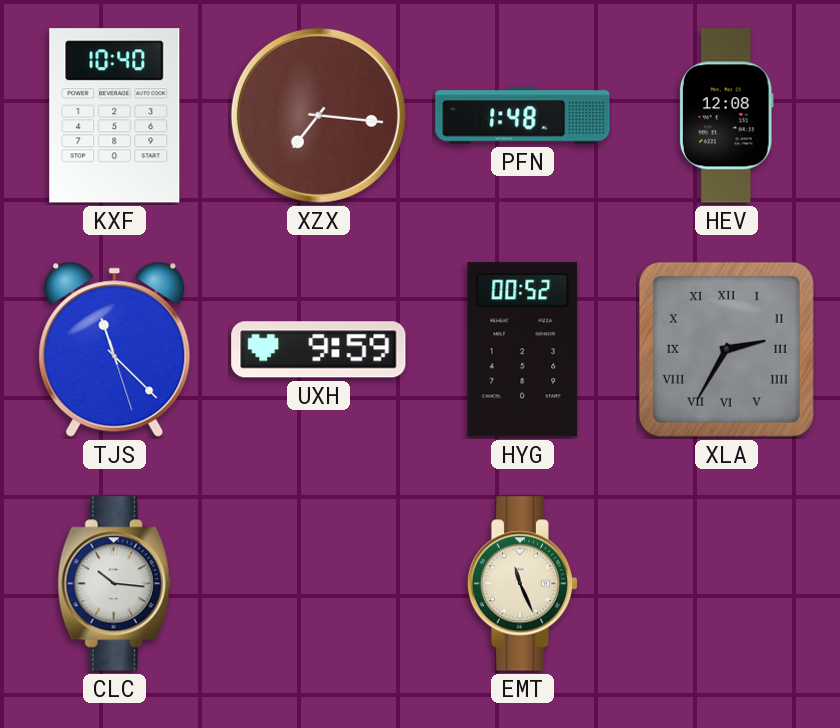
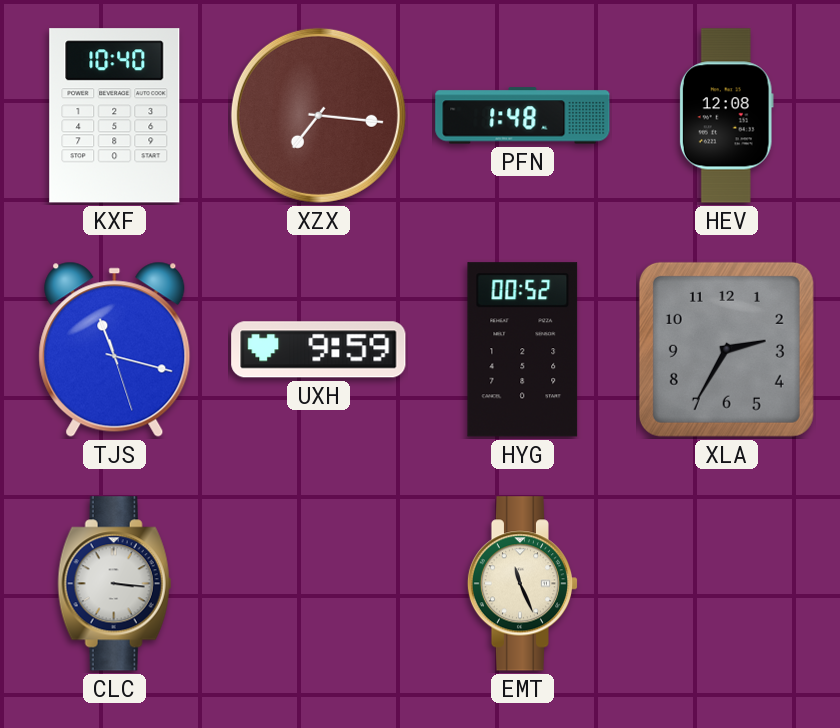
TJS: 11:22 -> 11:17
XLA numerals: Roman -> Arabic
CLC: 10:16 -> 3:16
